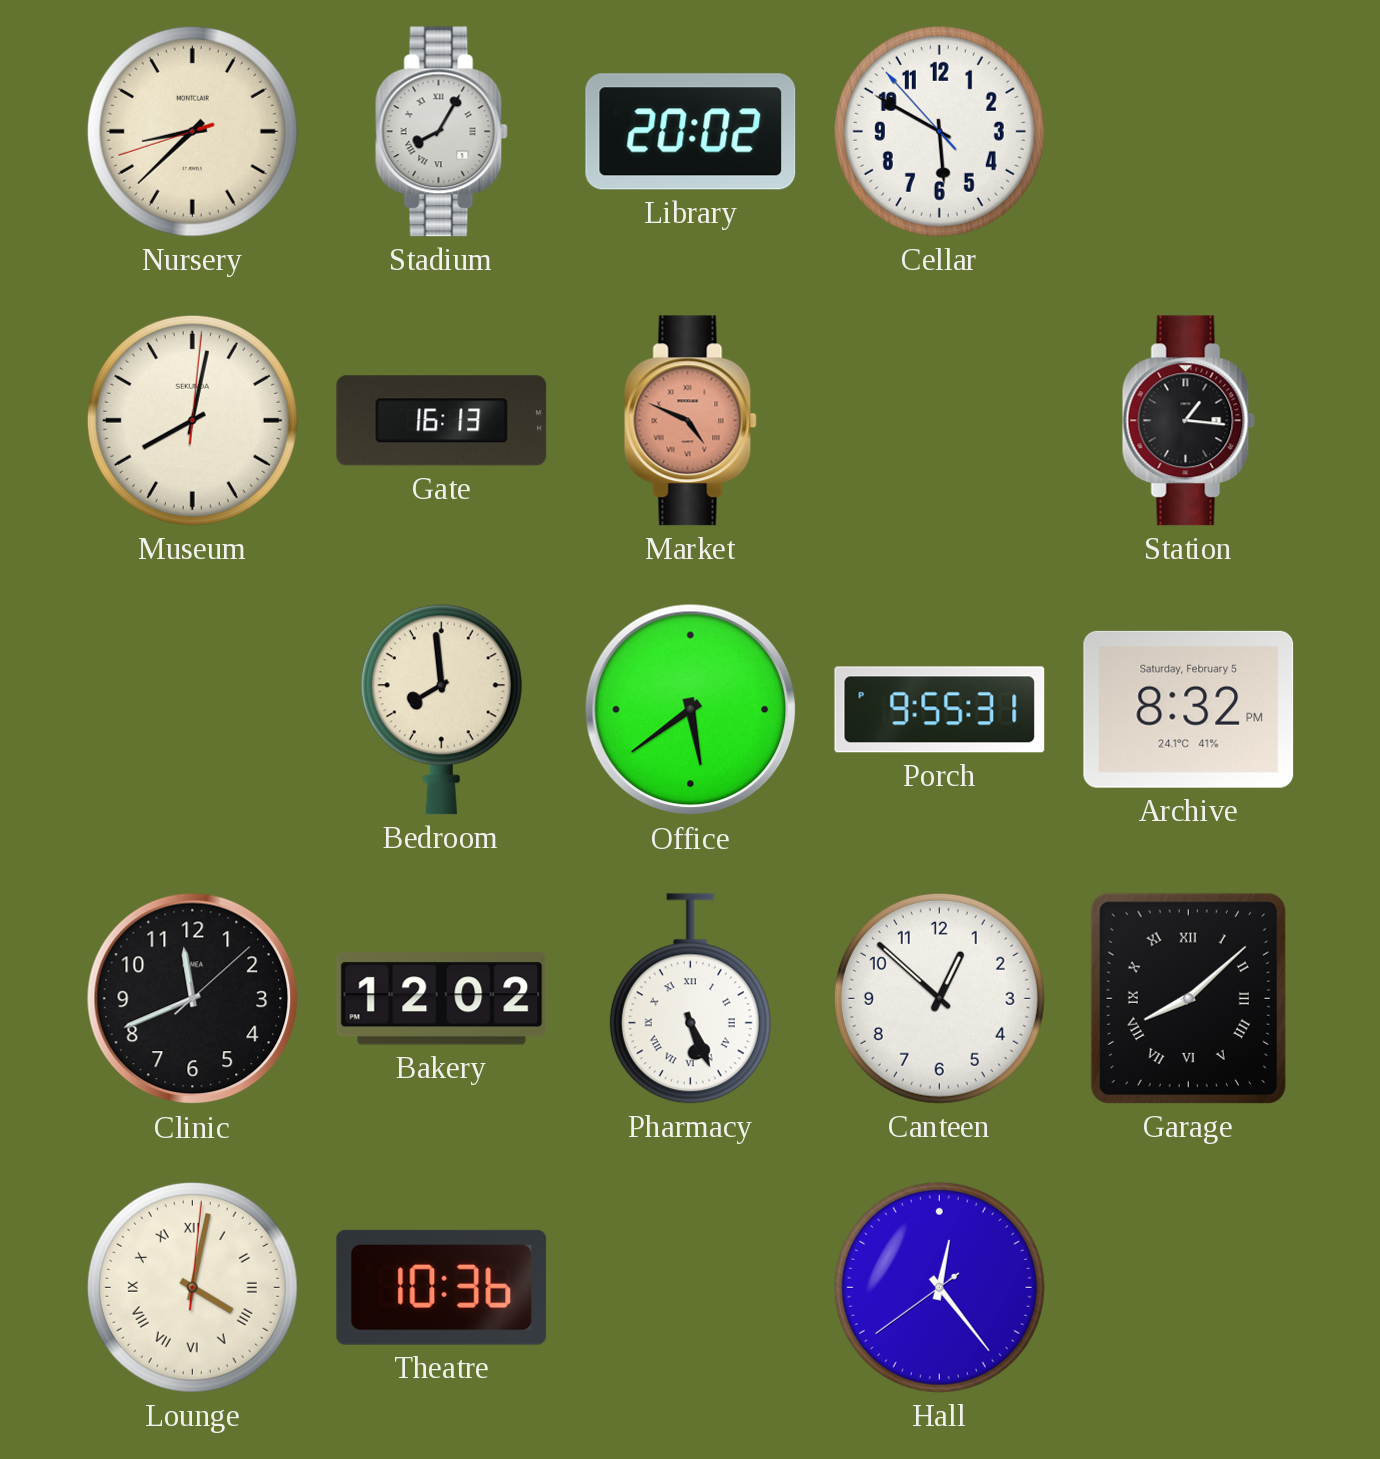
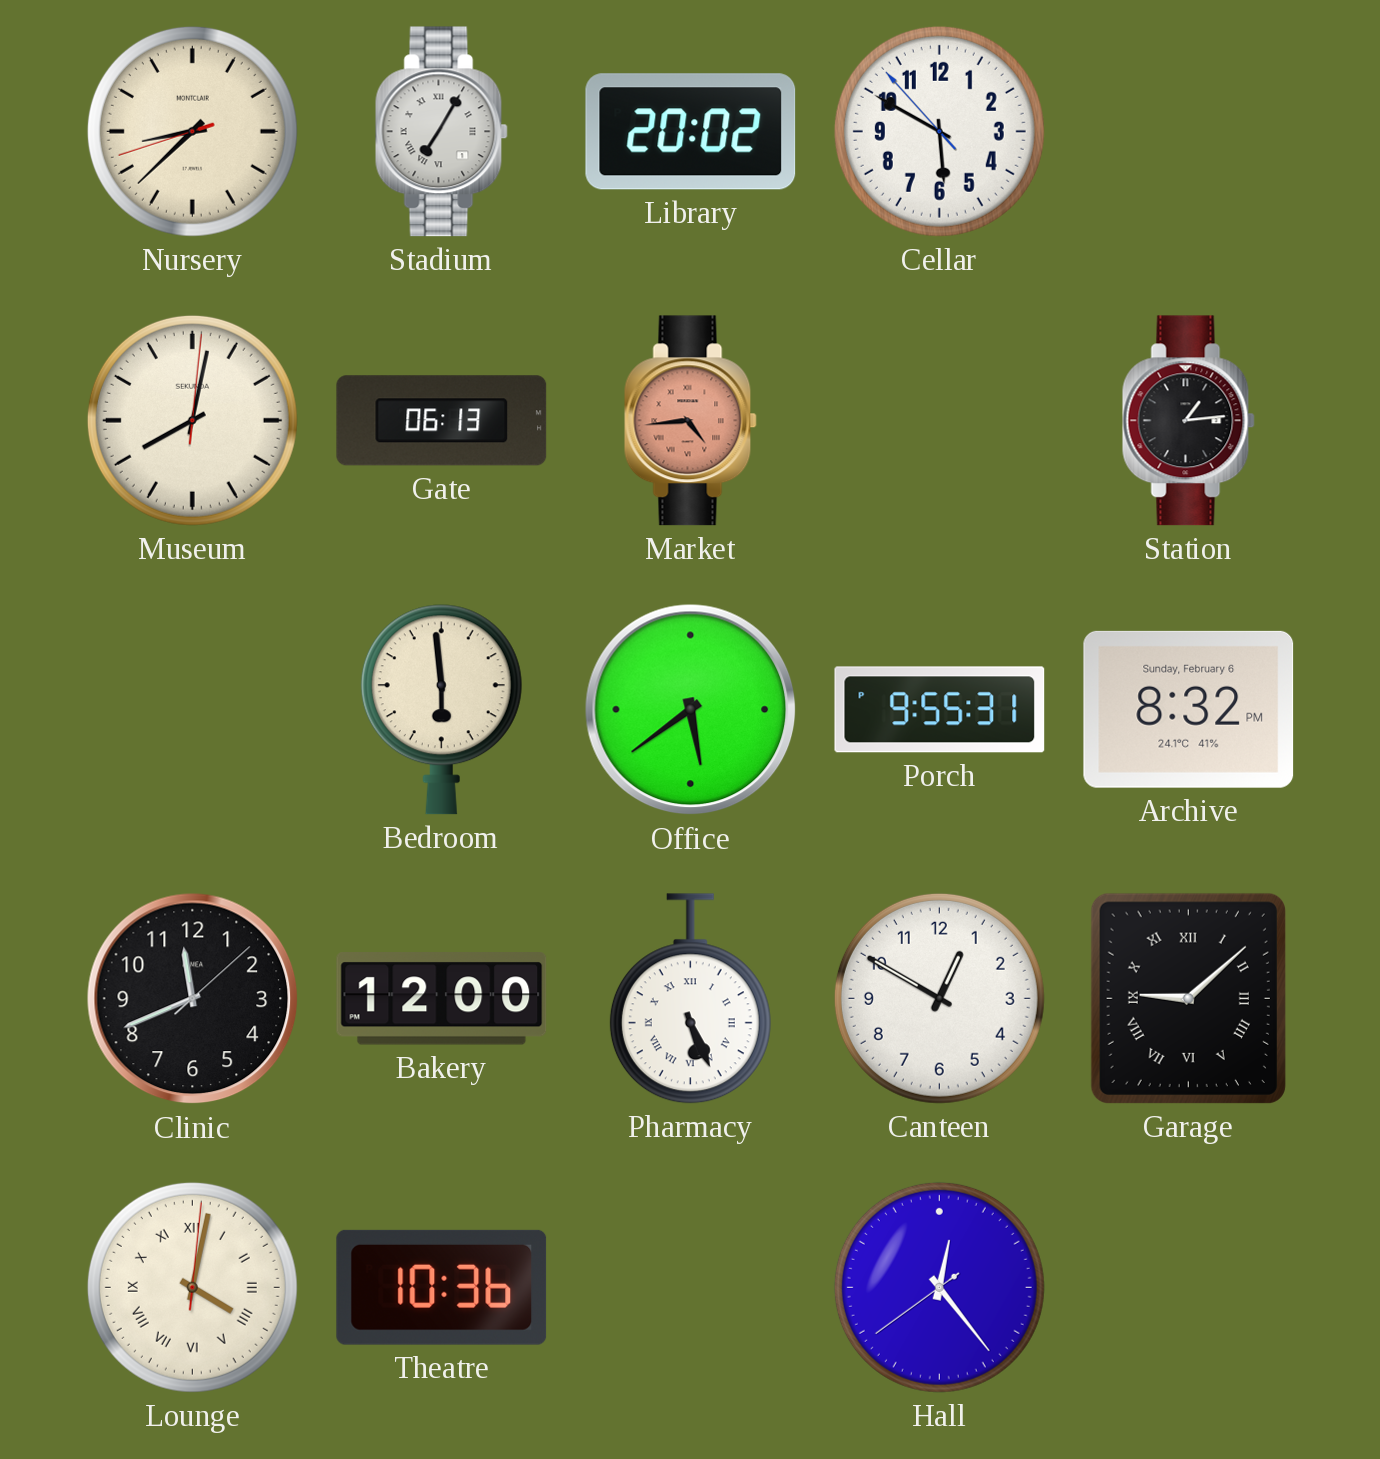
Stadium: 8:05 -> 7:05
Gate: 16:13 -> 06:13
Market: 4:49 -> 4:44
Station: 1:16 -> 1:14
Bedroom: 7:59 -> 5:59
Archive date: Saturday, February 5 -> Sunday, February 6
Bakery: 12:02 -> 12:00
Canteen: 12:52 -> 12:50
Garage: 8:08 -> 9:08
